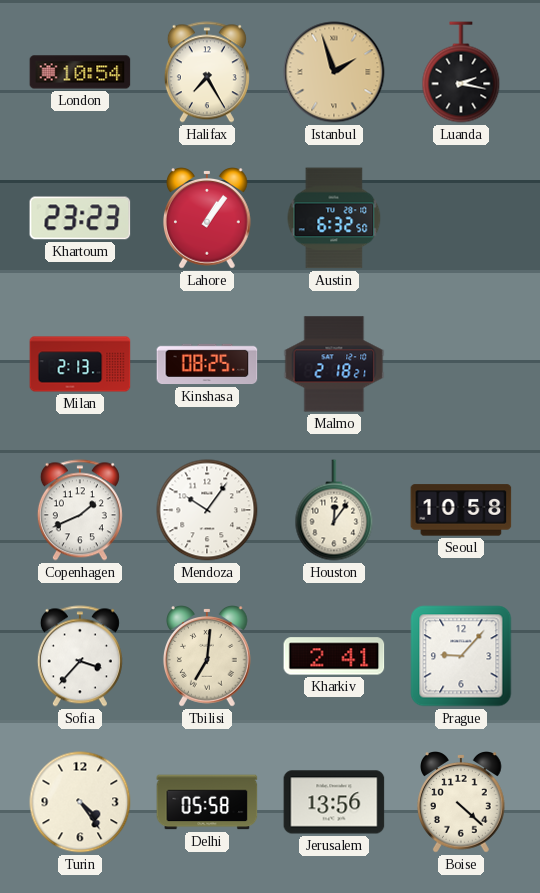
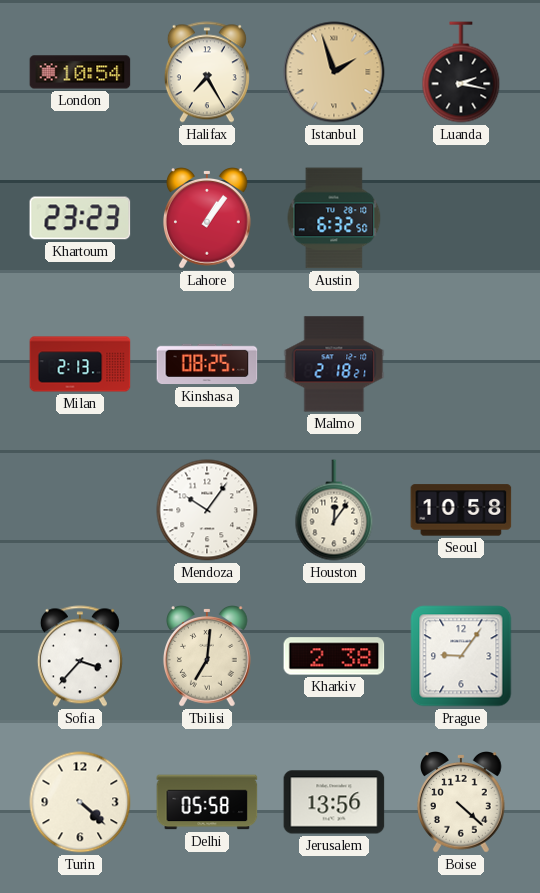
Copenhagen: 1:41 -> none
Kharkiv: 2:41 -> 2:38
Prague: 9:07 -> 9:06
Turin: 4:24 -> 4:22
